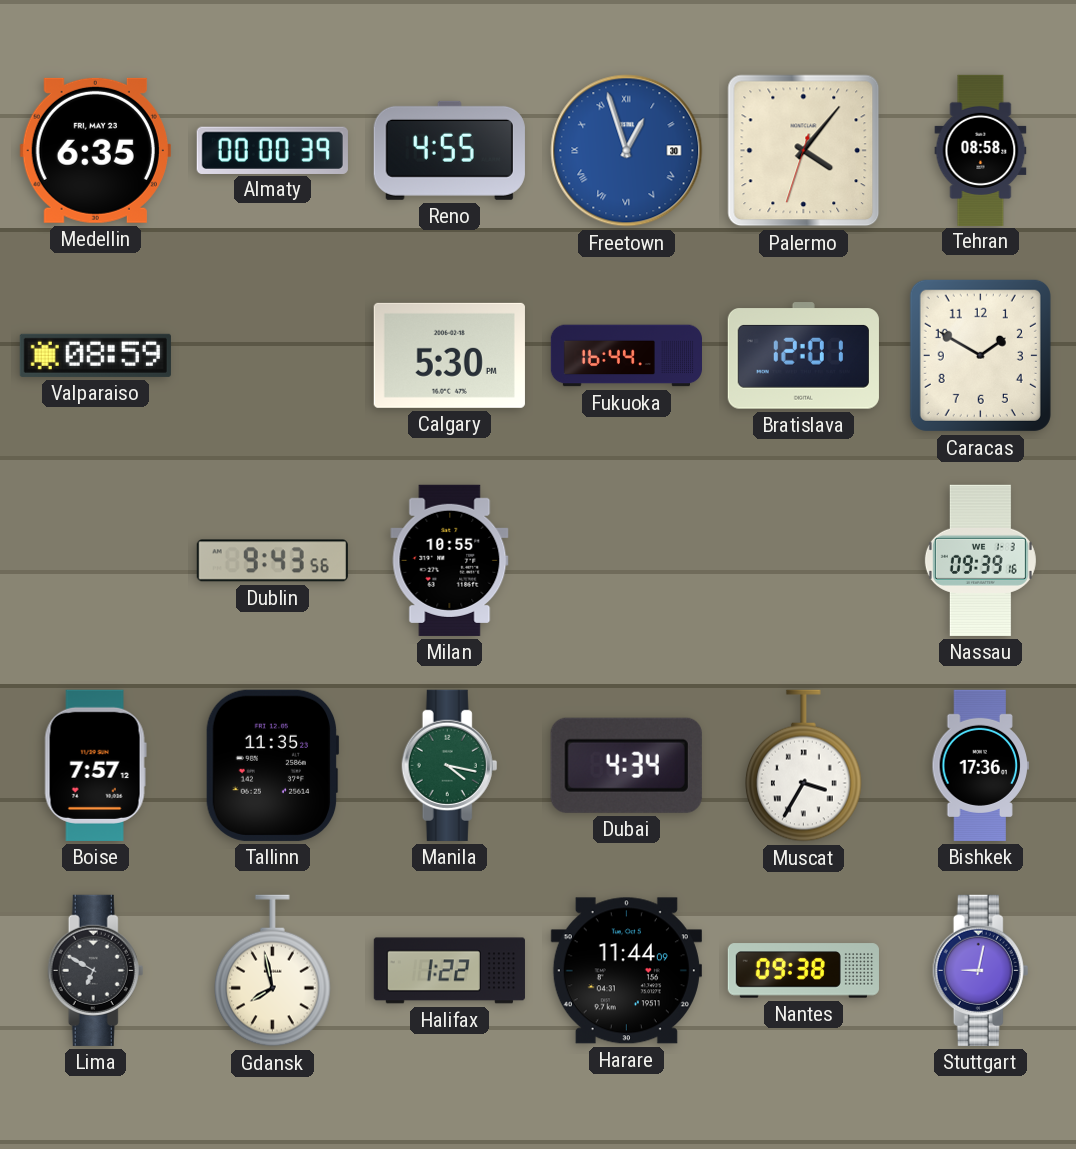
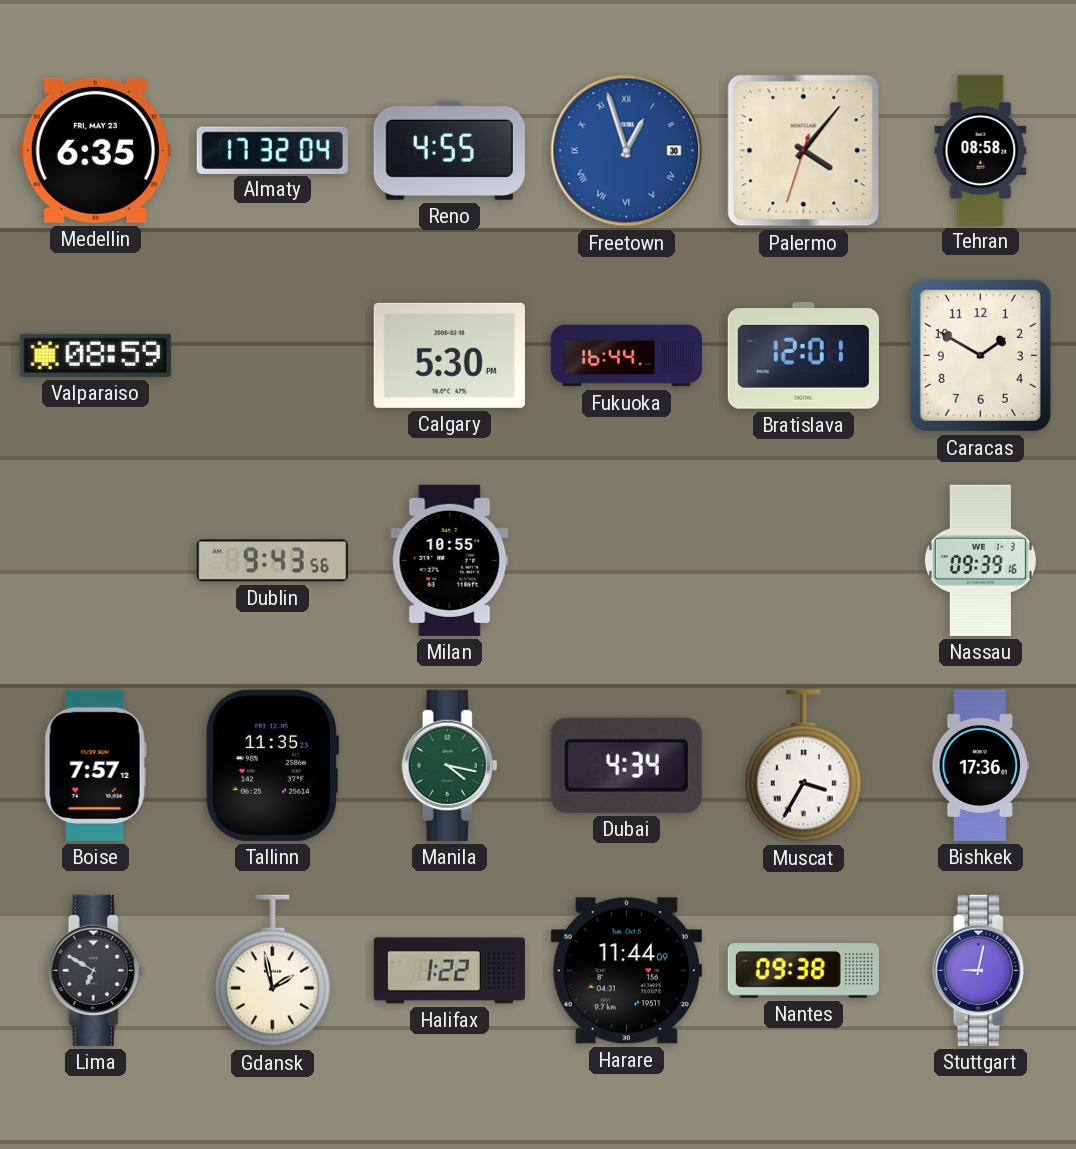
Almaty: 00:00 -> 17:32
Gdansk: 7:58 -> 1:58
